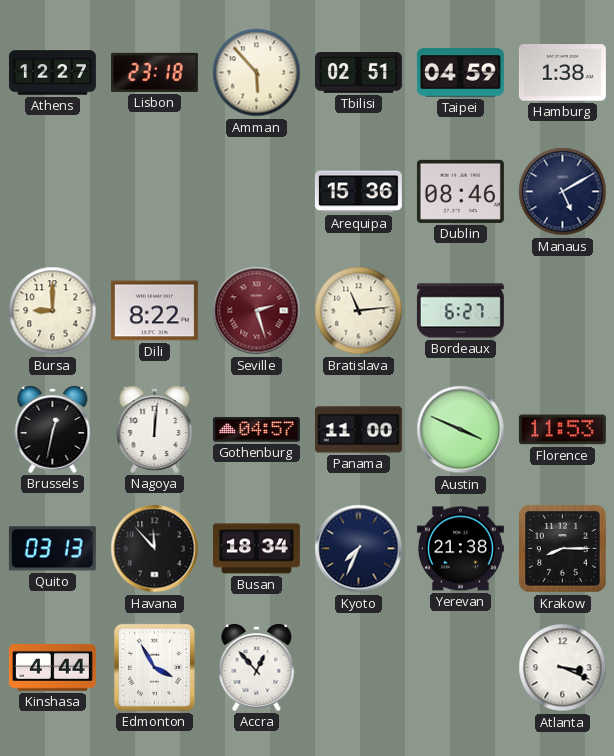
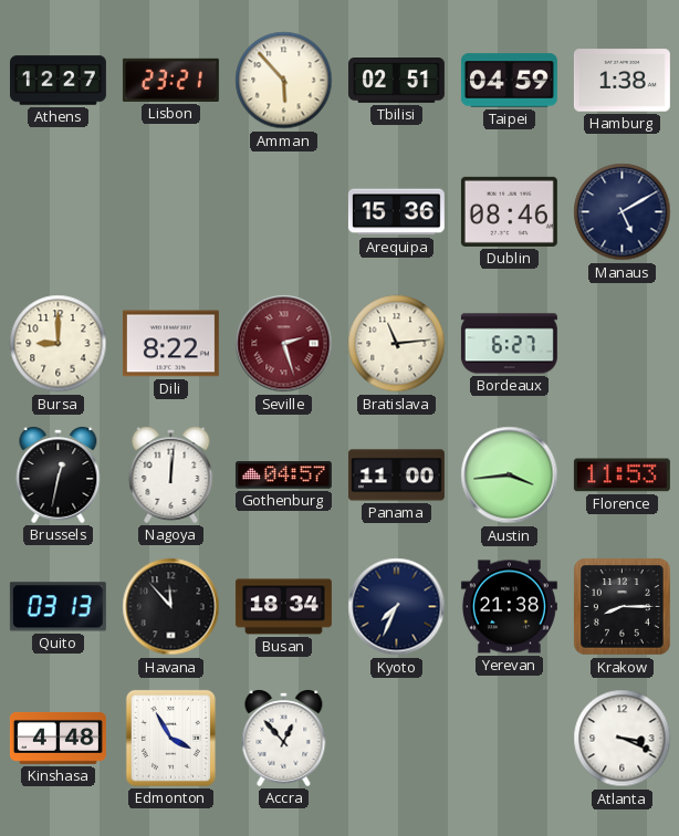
Lisbon: 23:18 -> 23:21
Austin: 3:49 -> 3:44
Kinshasa: 4:44 -> 4:48
